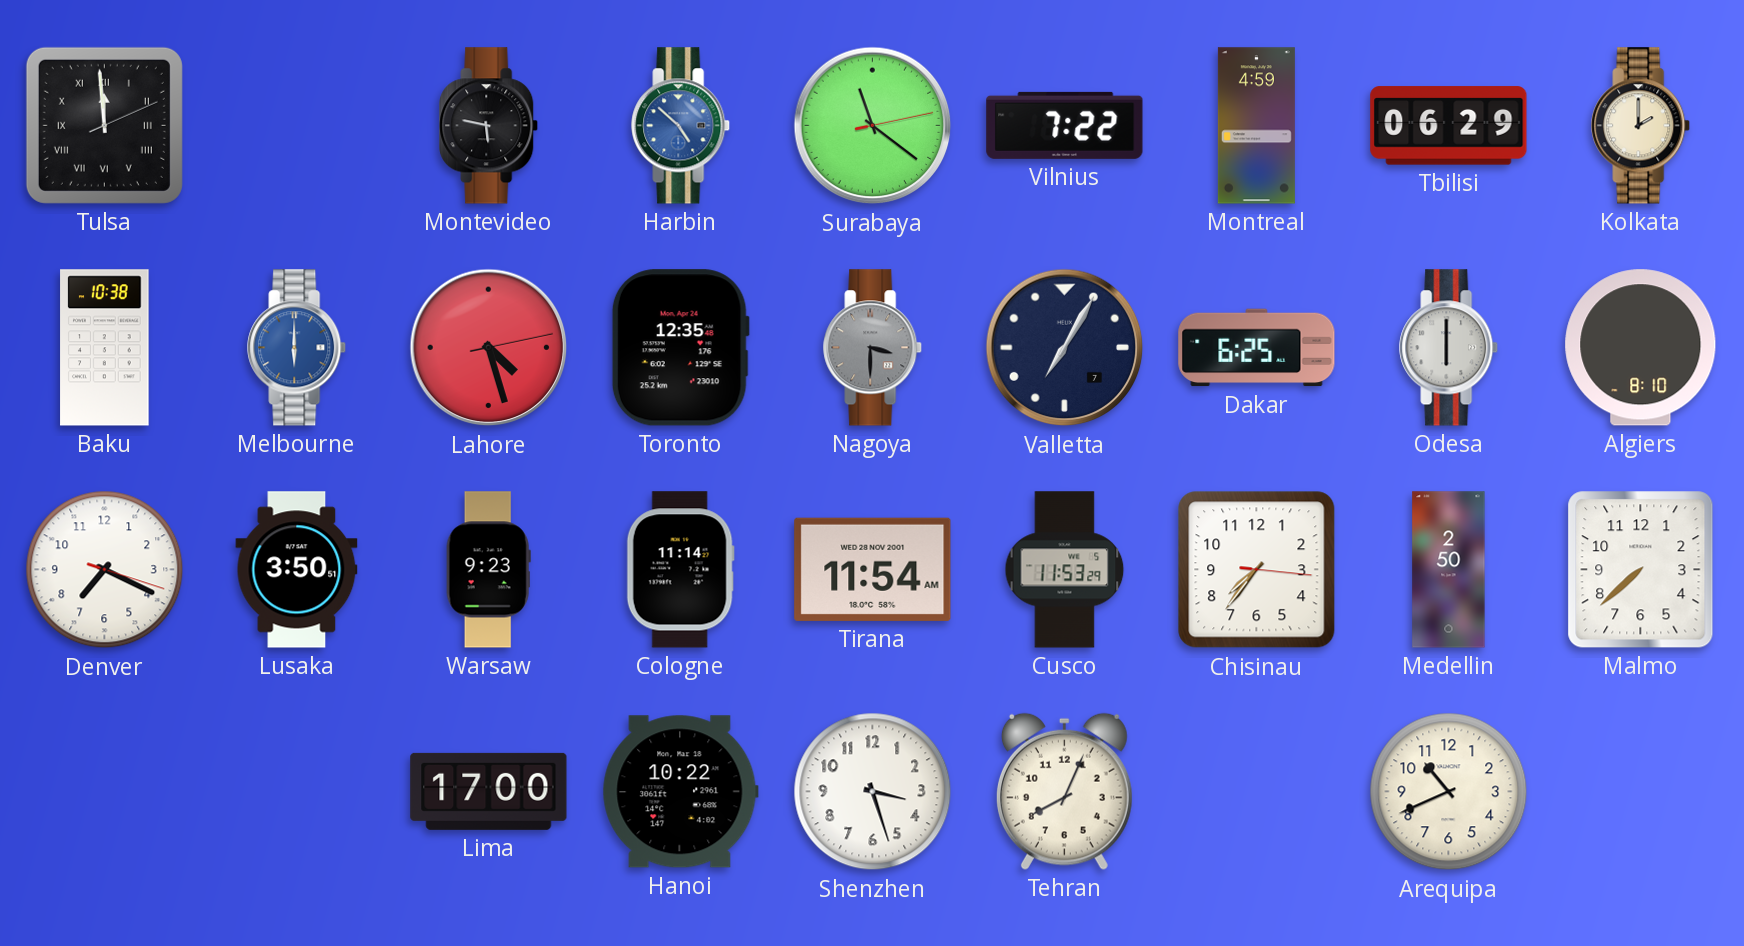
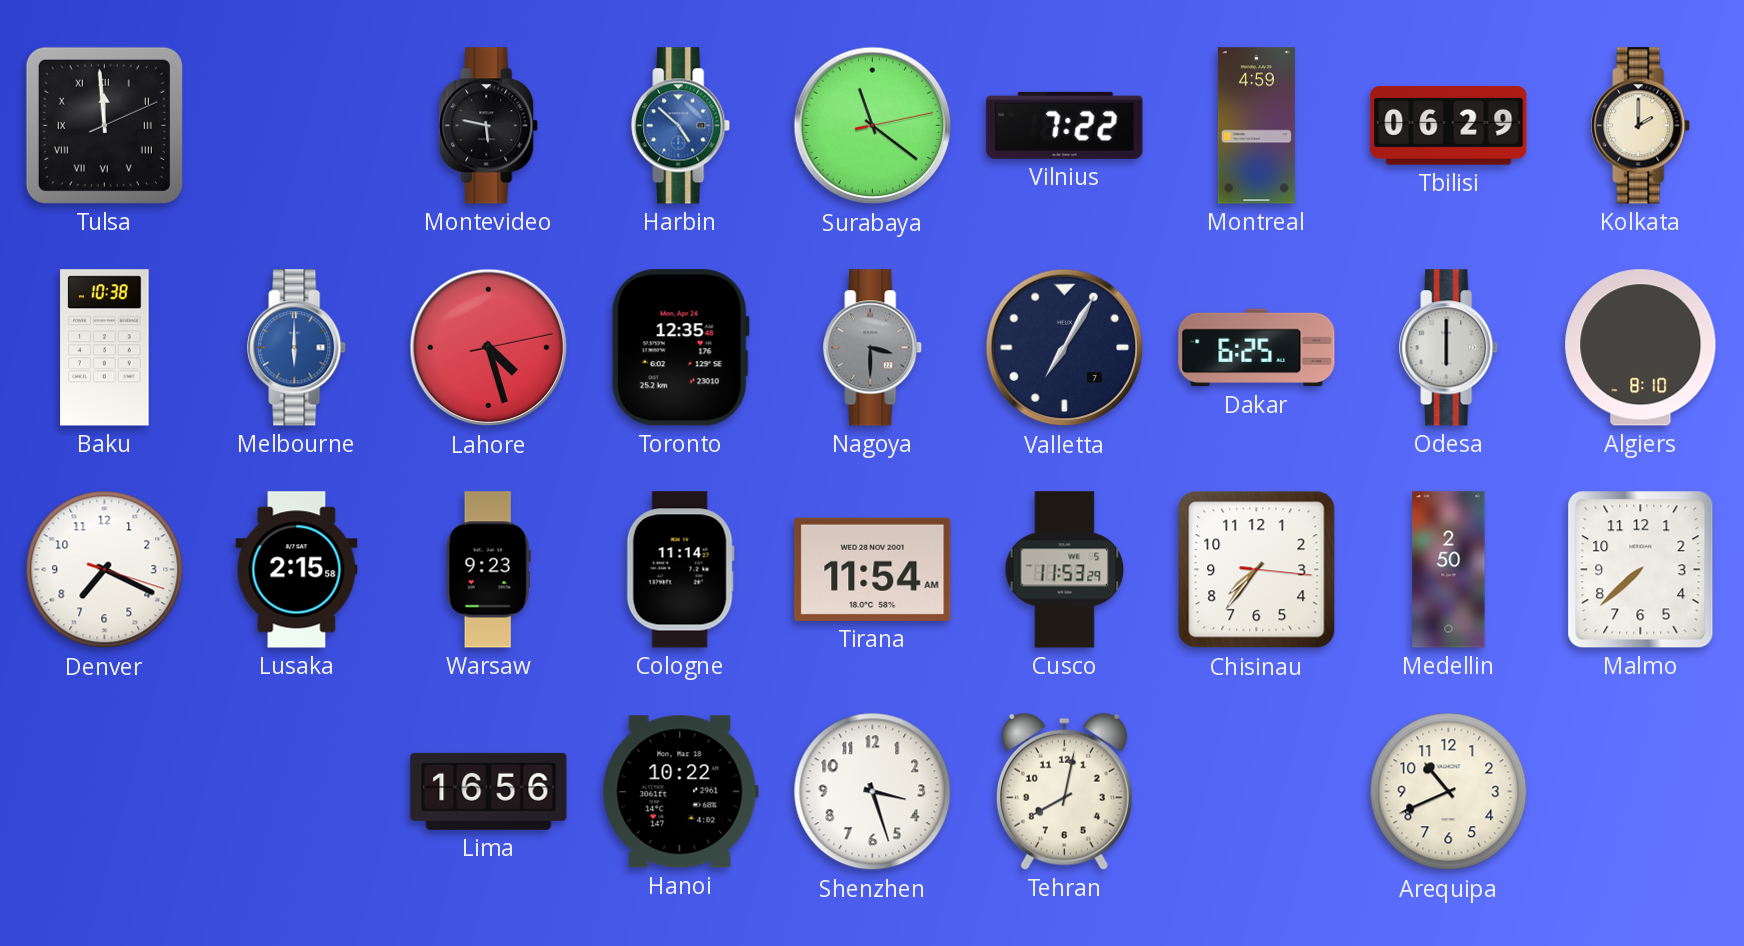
Lusaka: 3:50 -> 2:15
Lima: 17:00 -> 16:56
Tehran: 8:04 -> 8:02
